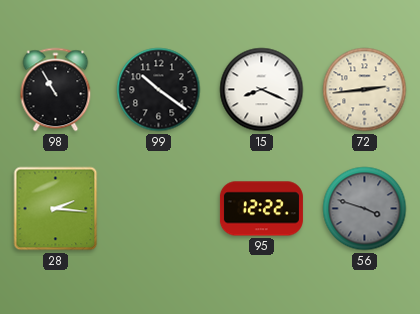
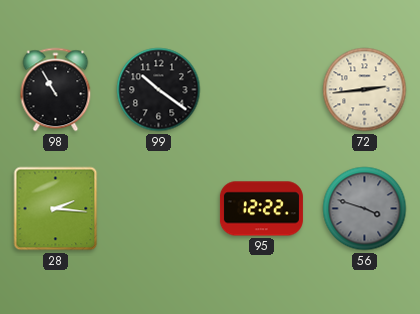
15: 8:19 -> none
